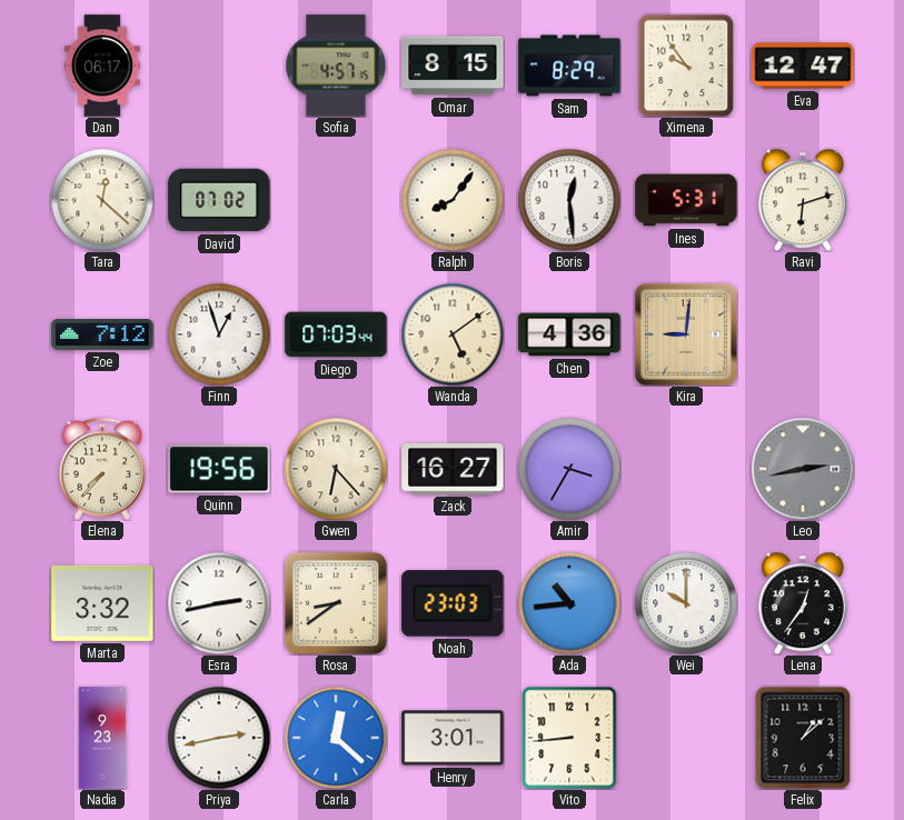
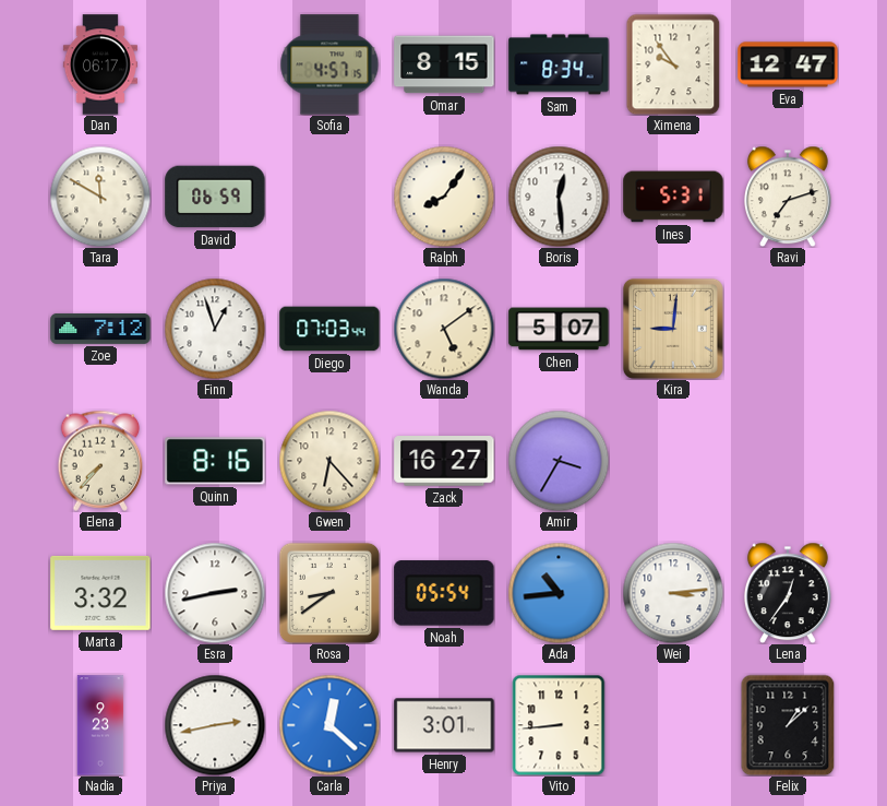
Sam: 8:29 -> 8:34
Tara: 12:22 -> 11:50
David: 07:02 -> 06:59
Ravi: 6:12 -> 7:12
Chen: 4:36 -> 5:07
Quinn: 19:56 -> 8:16
Leo: 2:43 -> none
Noah: 23:03 -> 05:54
Wei: 10:00 -> 3:14
